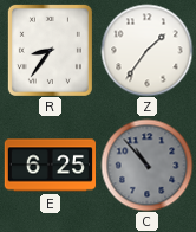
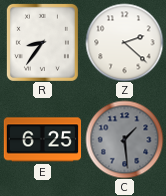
Z: 1:36 -> 2:22
C: 10:53 -> 1:29
